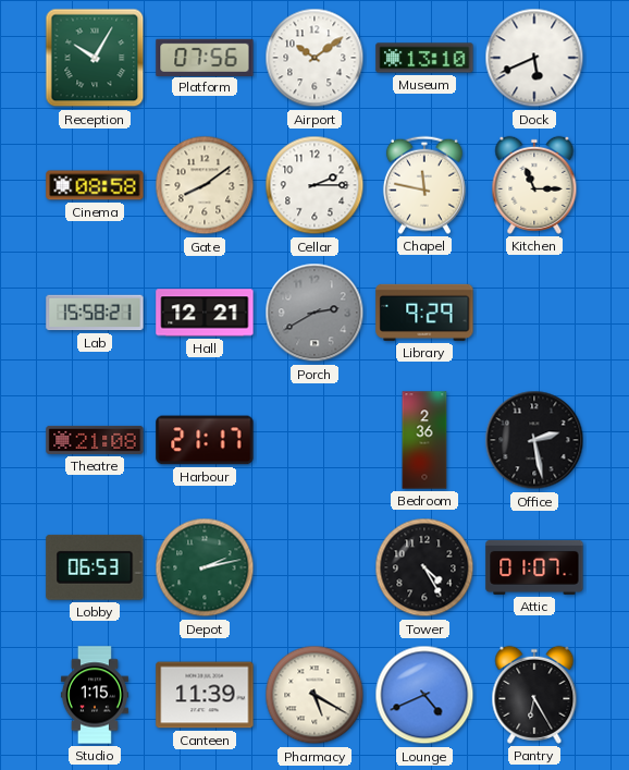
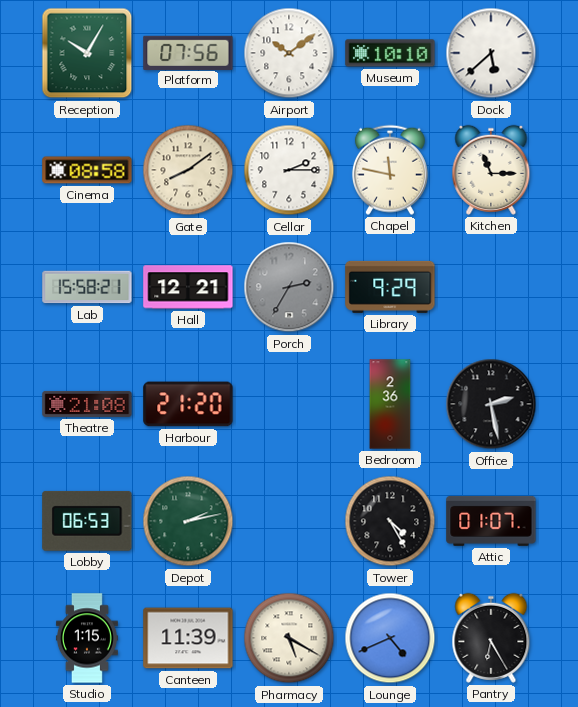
Museum: 13:10 -> 10:10
Dock: 5:41 -> 5:38
Porch: 2:40 -> 2:35
Harbour: 21:17 -> 21:20
